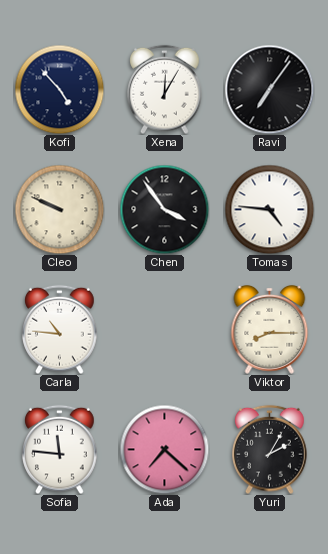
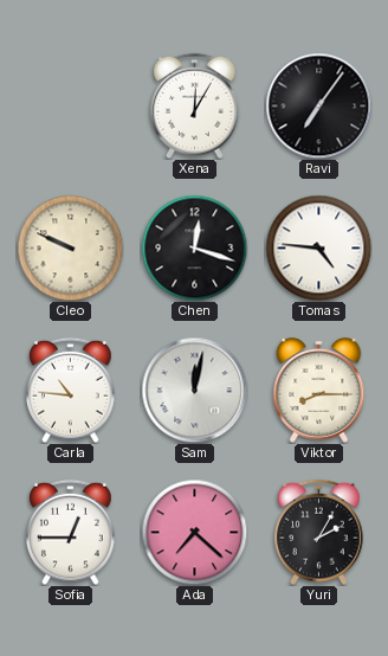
Kofi: 4:53 -> none
Chen: 3:54 -> 12:18
Sam: none -> 12:02
Sofia: 11:46 -> 12:45
